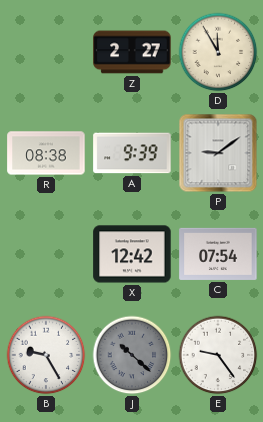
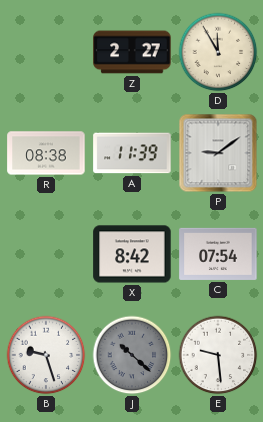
A: 9:39 -> 11:39
X: 12:42 -> 8:42
B: 9:25 -> 9:27
E: 9:24 -> 9:29
